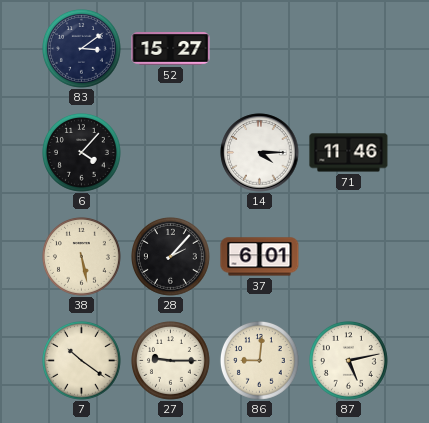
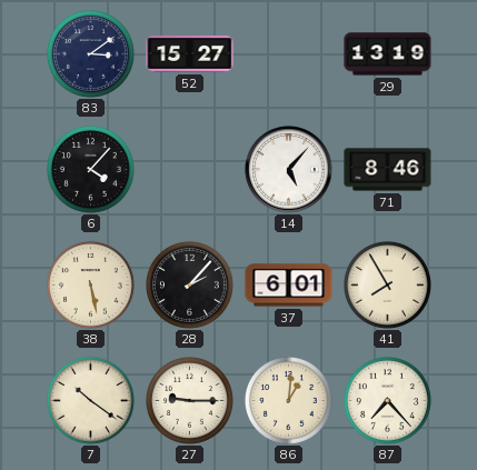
29: none -> 13:19
14: 4:15 -> 5:07
71: 11:46 -> 8:46
41: none -> 7:55
86: 9:01 -> 1:01
87: 5:13 -> 7:23
